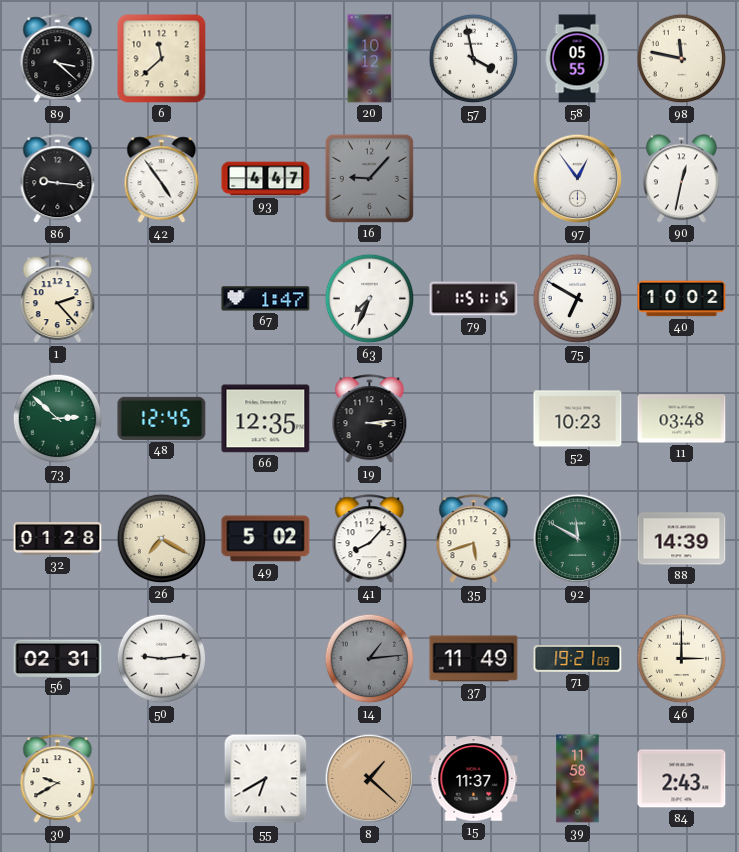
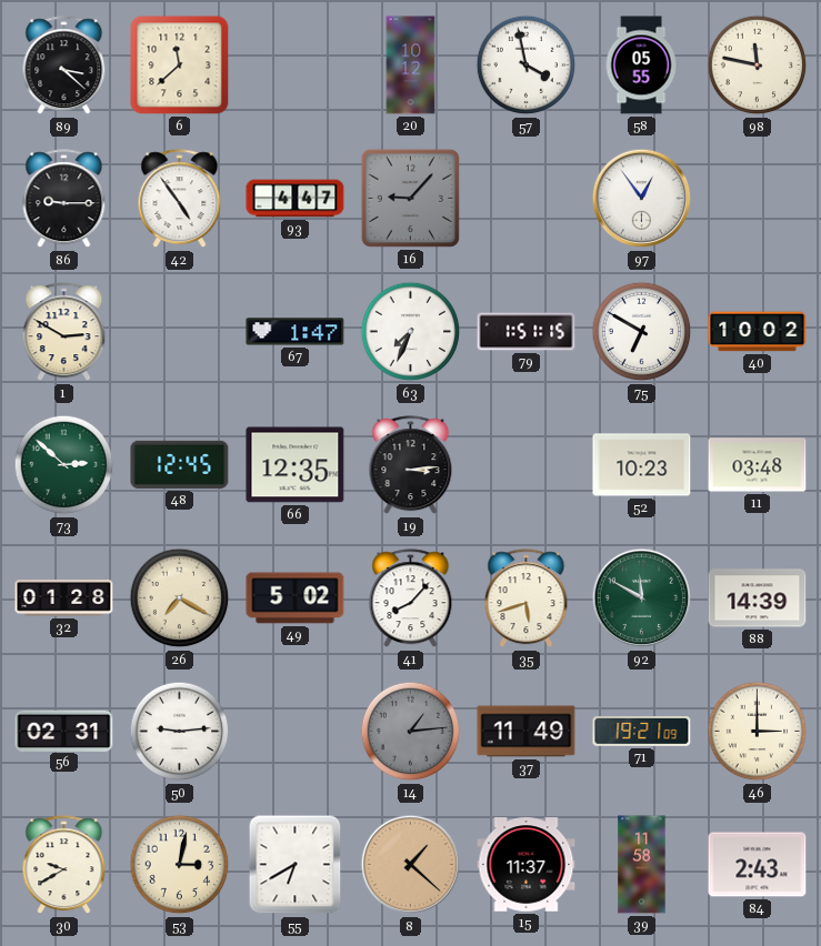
86: 9:16 -> 9:15
90: 12:32 -> none
1: 2:23 -> 2:50
53: none -> 3:02
